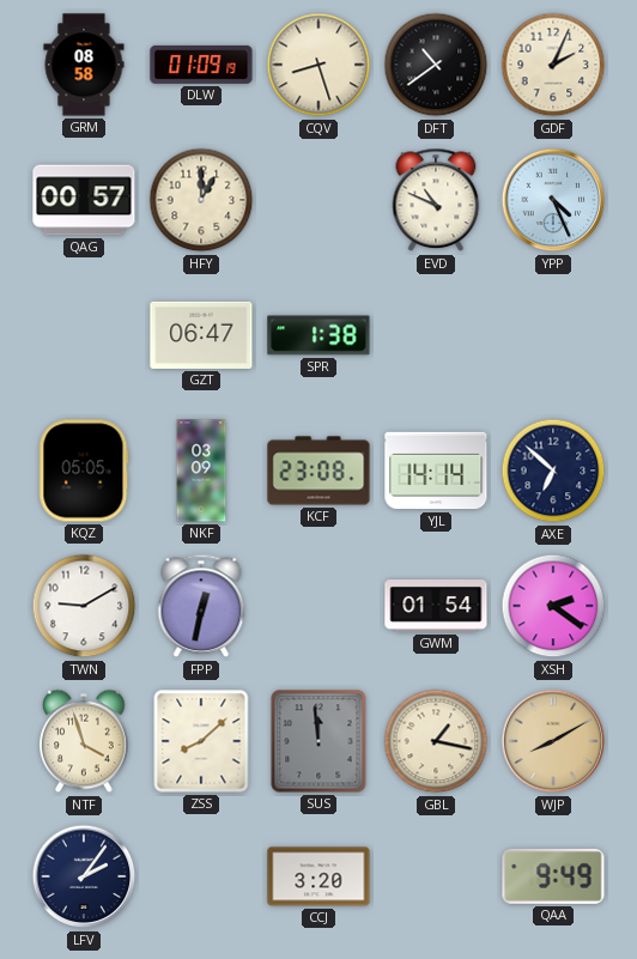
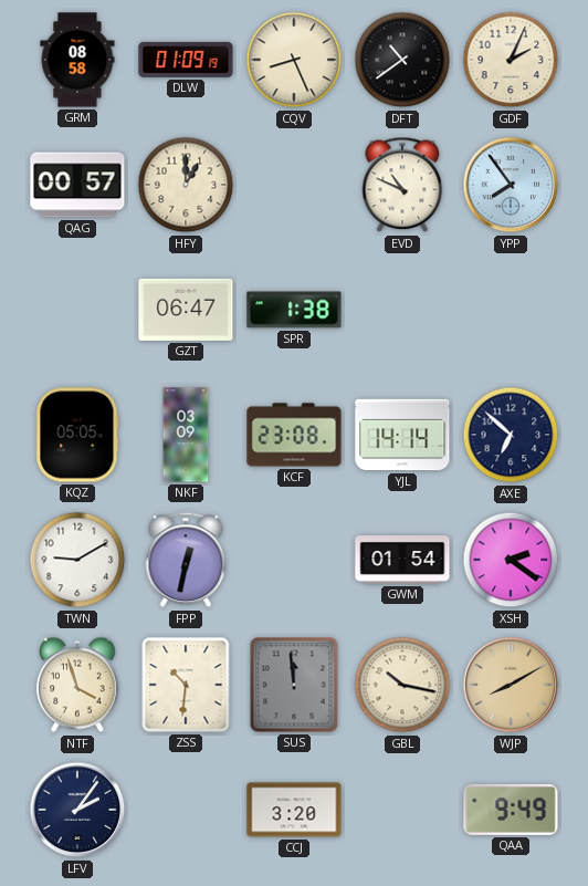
CQV: 8:27 -> 8:26
YPP: 4:26 -> 7:54
ZSS: 8:08 -> 10:31
GBL: 1:17 -> 10:17
